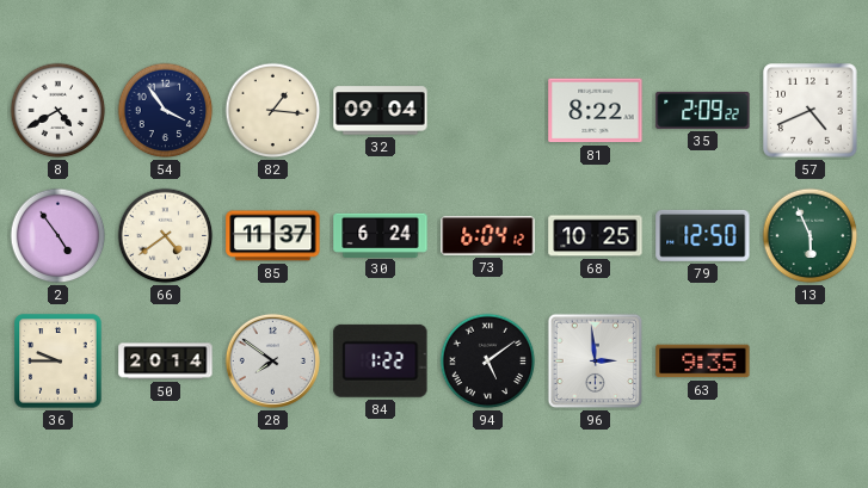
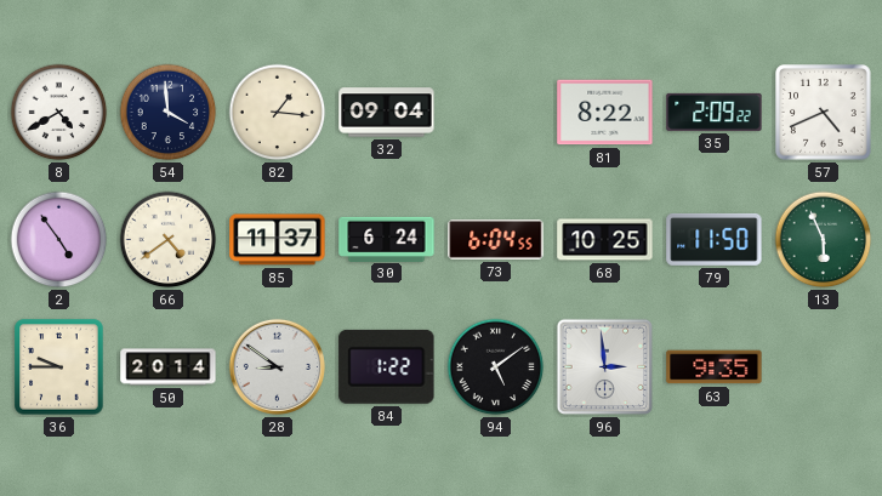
54: 3:54 -> 3:59
73: 6:04:12 -> 6:04:55
79: 12:50 -> 11:50
28: 7:51 -> 8:51
